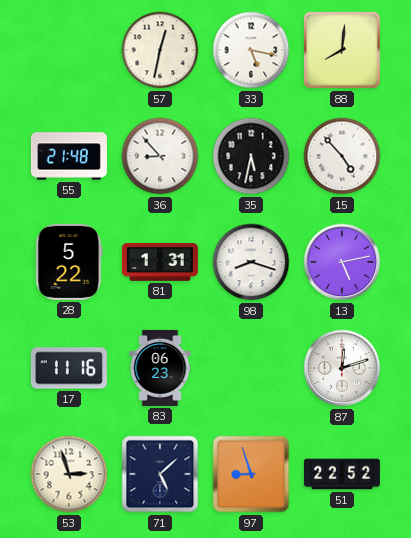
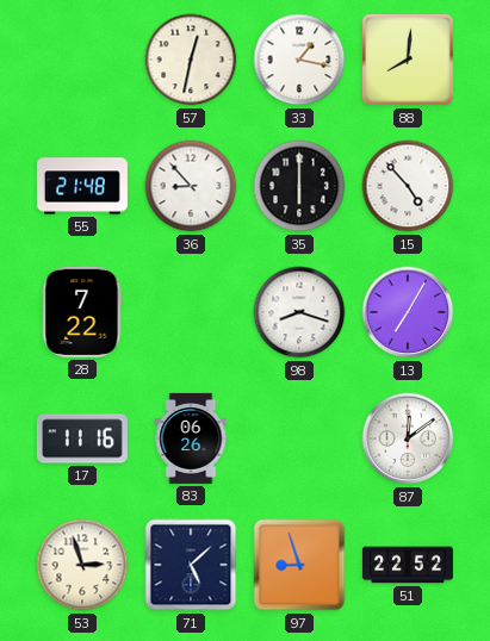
33: 5:17 -> 1:17
35: 5:32 -> 6:00
28: 5:22 -> 7:22
81: 1:31 -> none
13: 5:13 -> 7:05
83: 06:23 -> 06:26
87: 12:12 -> 12:09
